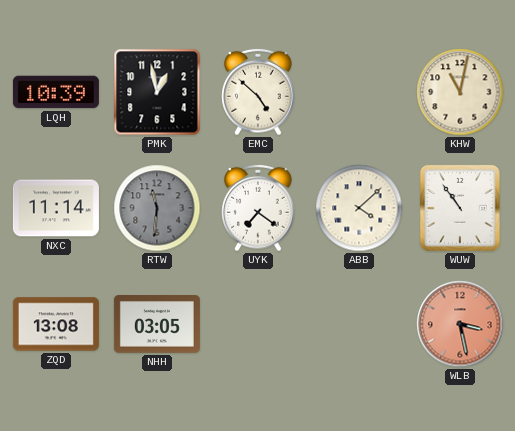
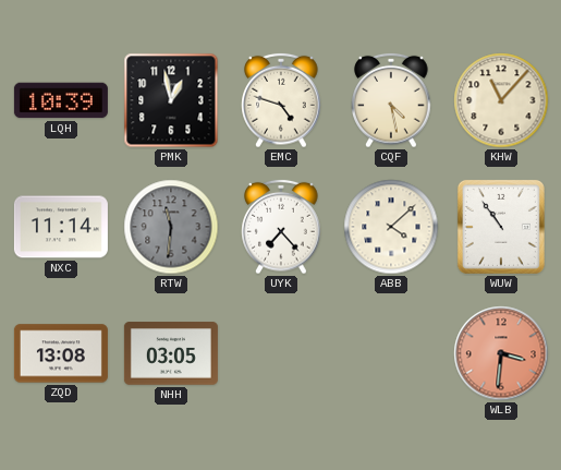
EMC: 4:52 -> 4:48
CQF: none -> 4:28
KHW: 11:02 -> 11:07
UYK: 7:21 -> 7:23
WLB: 3:28 -> 3:31
